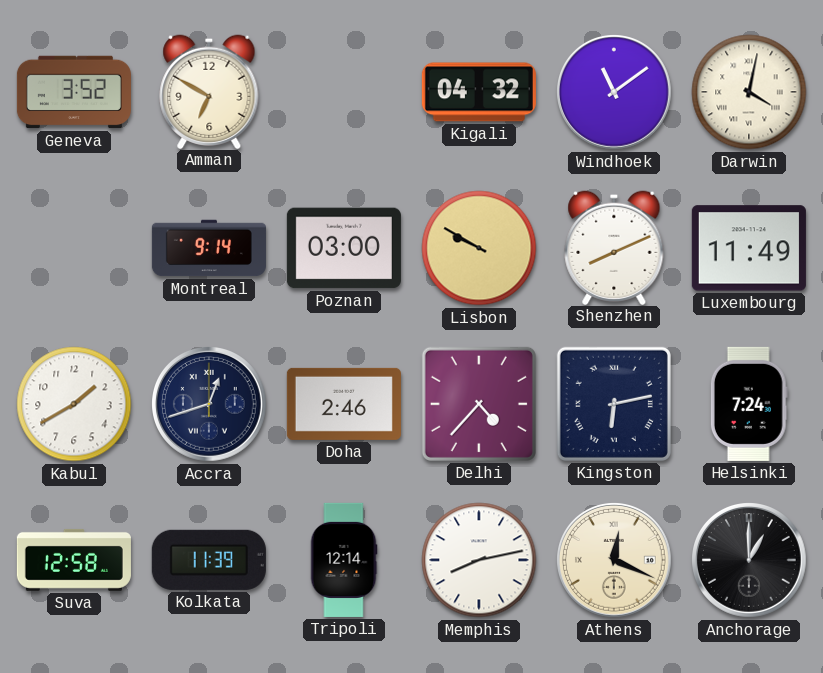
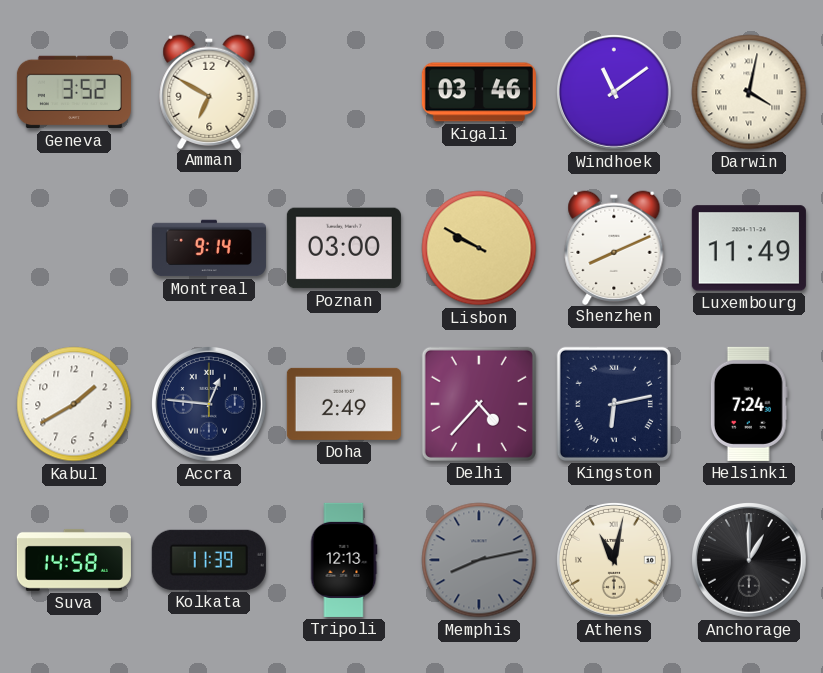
Kigali: 04:32 -> 03:46
Accra: 12:42 -> 12:46
Doha: 2:46 -> 2:49
Suva: 12:58 -> 14:58
Tripoli: 12:14 -> 12:13
Memphis dial: white -> grey
Athens: 12:19 -> 11:02
